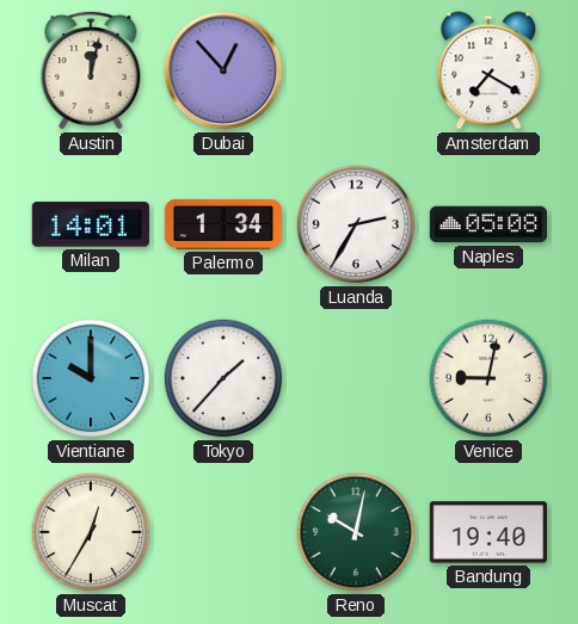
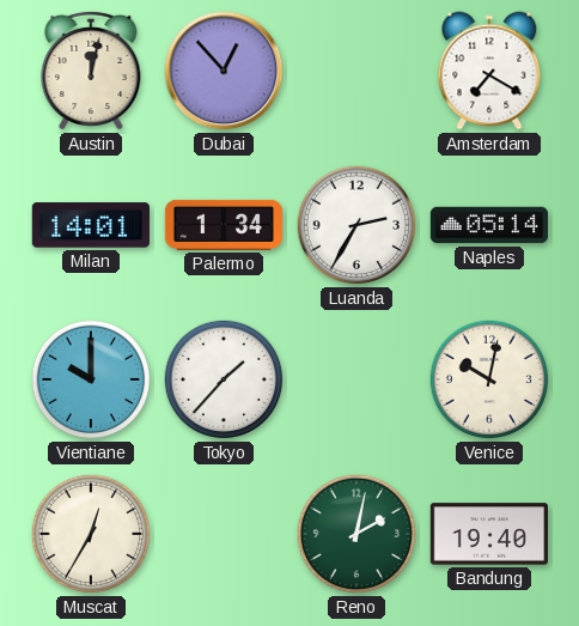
Naples: 05:08 -> 05:14
Venice: 9:02 -> 10:02
Reno: 10:02 -> 2:02
